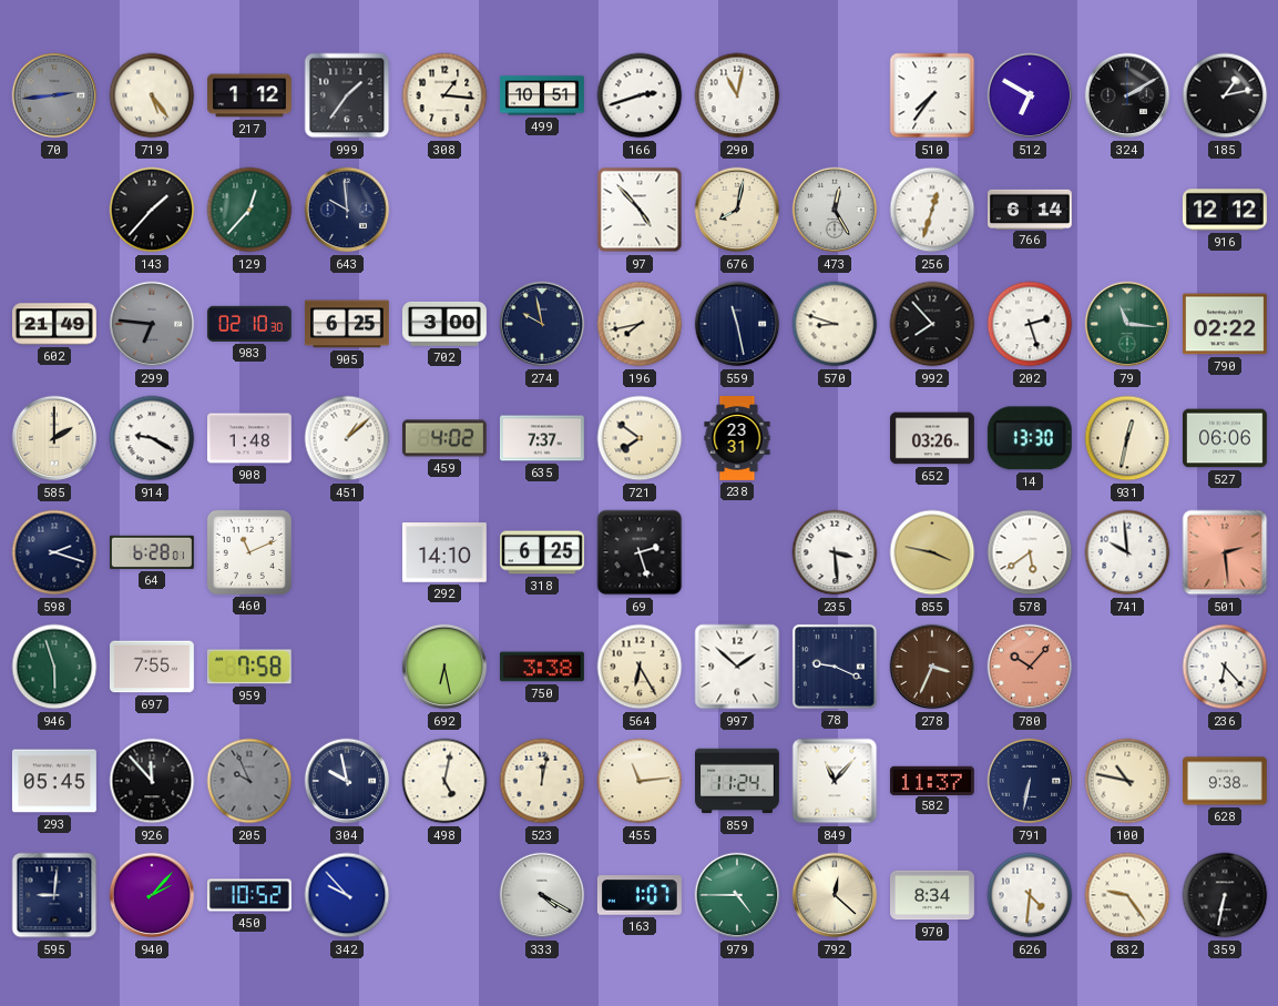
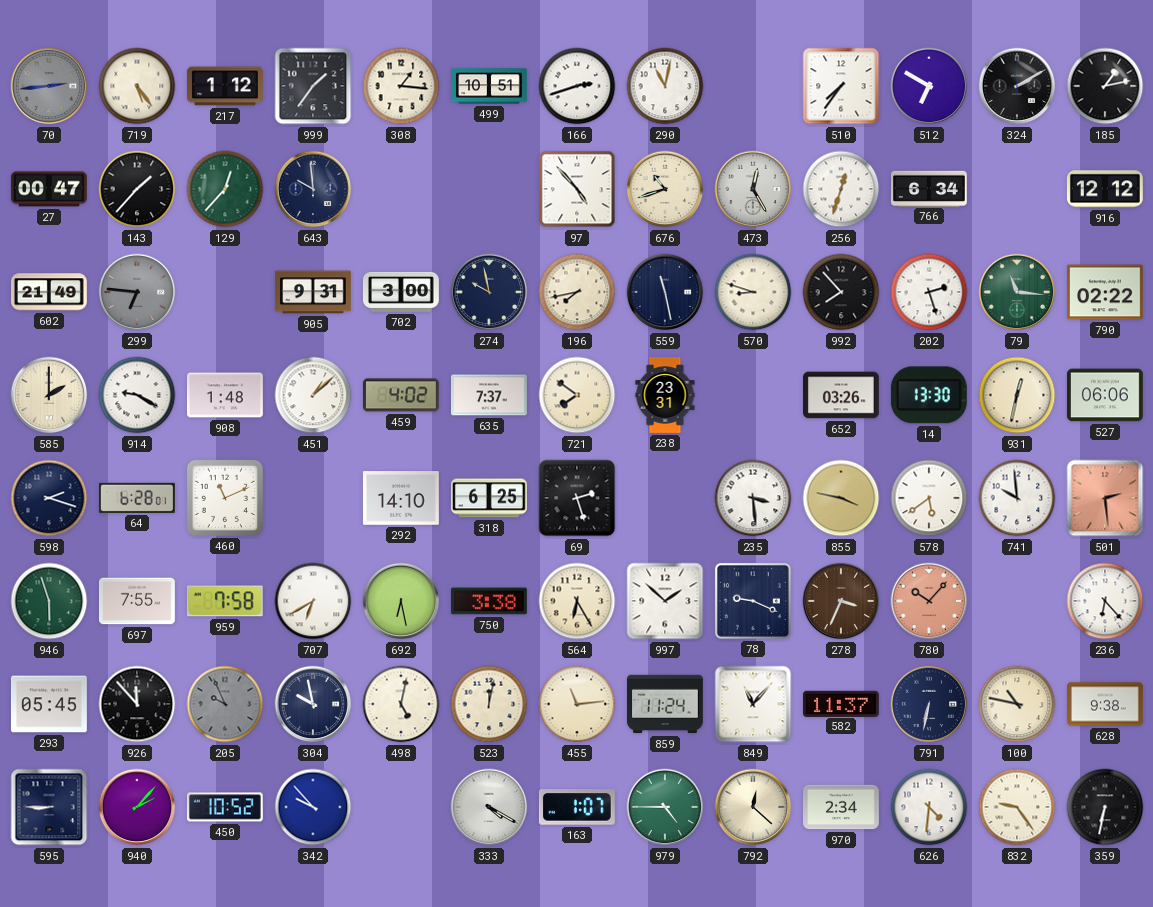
27: none -> 00:47
676: 8:02 -> 10:42
766: 6:14 -> 6:34
983: 02:10 -> none
905: 6:25 -> 9:31
707: none -> 6:40
595: 9:01 -> 8:45
970: 8:34 -> 2:34
